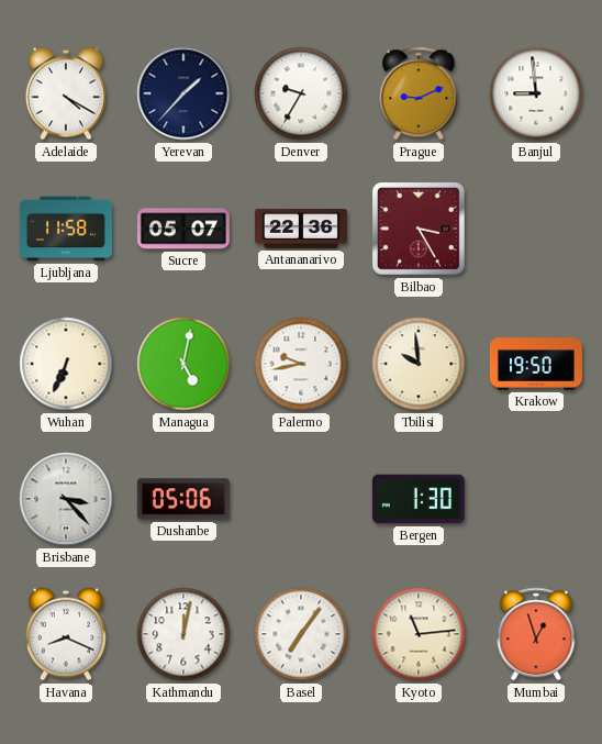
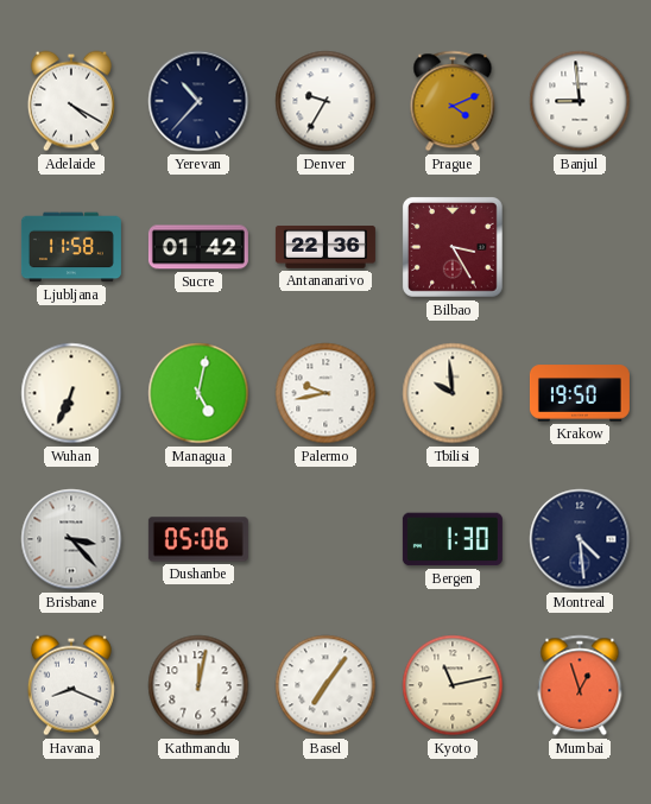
Yerevan: 1:37 -> 10:37
Prague: 9:11 -> 4:11
Sucre: 05:07 -> 01:42
Montreal: none -> 4:29
Kyoto: 11:14 -> 11:13
